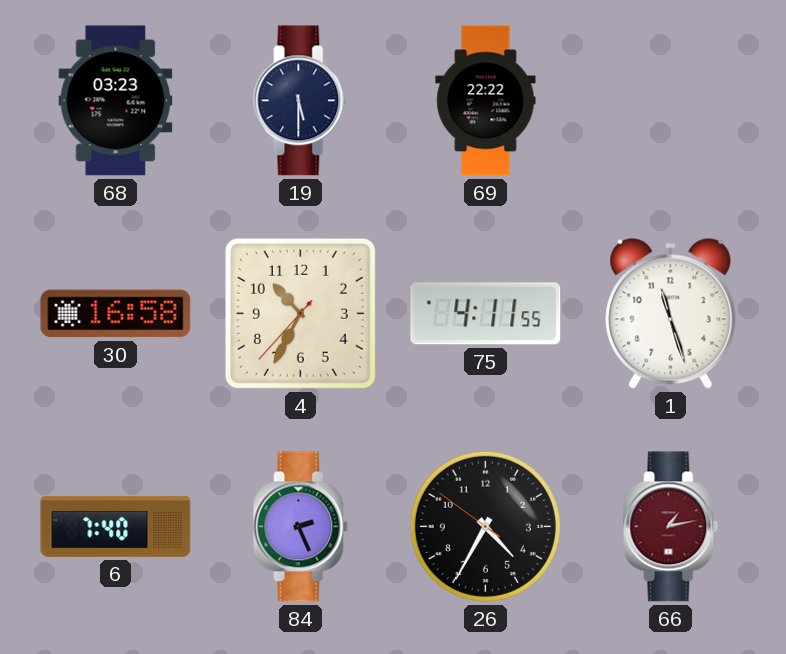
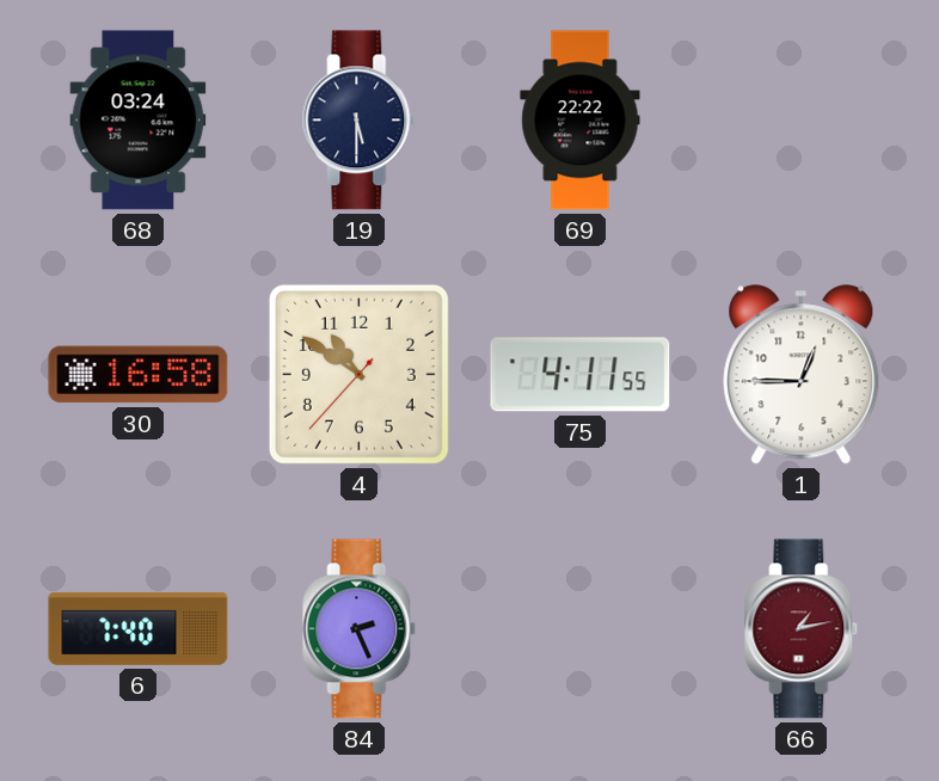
68: 03:23 -> 03:24
4: 10:34 -> 10:50
1: 11:27 -> 12:45
26: 4:34 -> none
